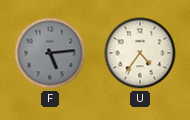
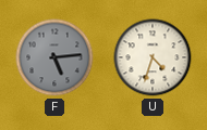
U: 4:36 -> 4:33
